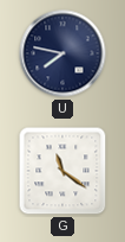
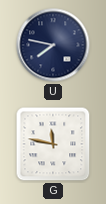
G: 11:21 -> 11:47
